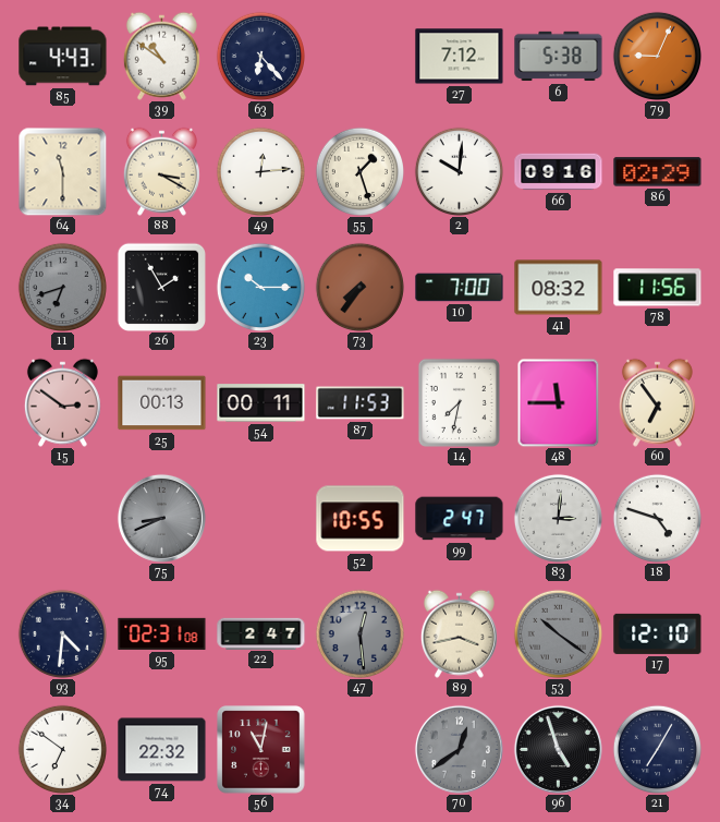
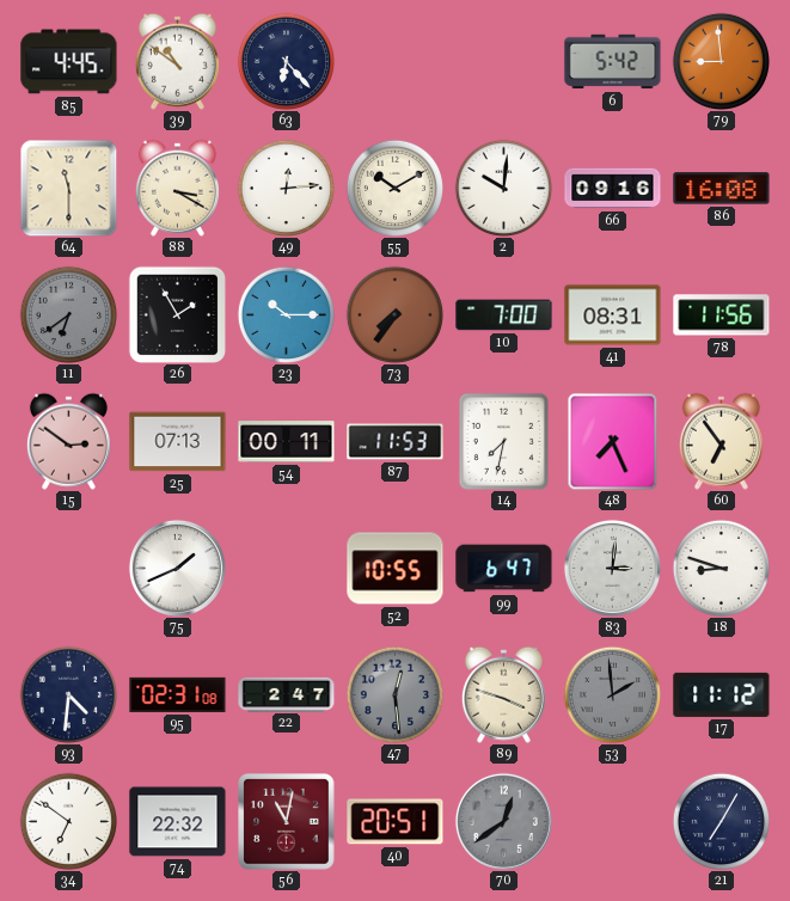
85: 4:43 -> 4:45
27: 7:12 -> none
6: 5:38 -> 5:42
79: 9:04 -> 8:59
55: 1:27 -> 10:10
86: 02:29 -> 16:08
11: 6:42 -> 6:39
41: 08:32 -> 08:31
25: 00:13 -> 07:13
48: 11:45 -> 7:26
75: 8:41 -> 1:41
75 dial: grey -> white
99: 2:47 -> 6:47
18: 4:48 -> 8:48
89: 3:43 -> 3:48
53: 10:21 -> 1:59
17: 12:10 -> 11:12
40: none -> 20:51
96: 4:57 -> none
